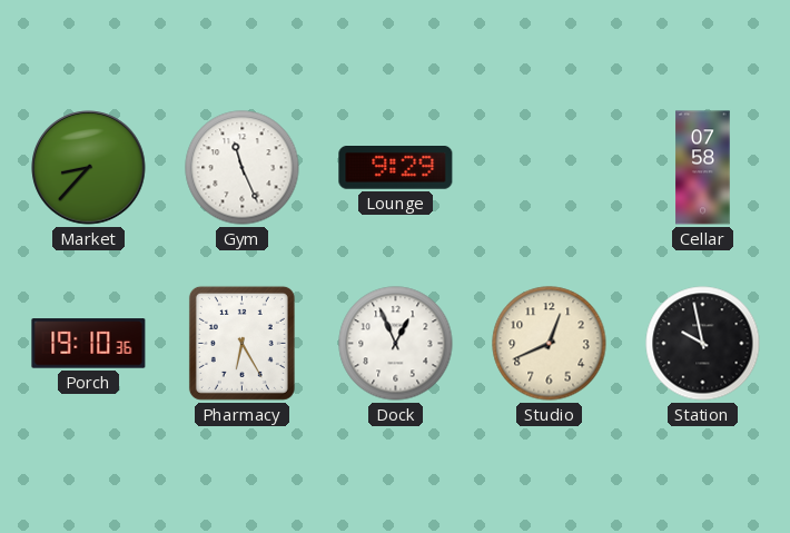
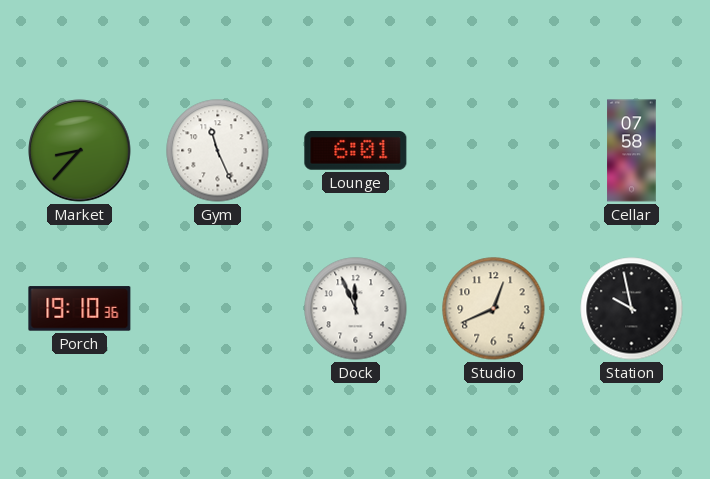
Lounge: 9:29 -> 6:01
Pharmacy: 6:25 -> none
Dock: 12:56 -> 11:56
